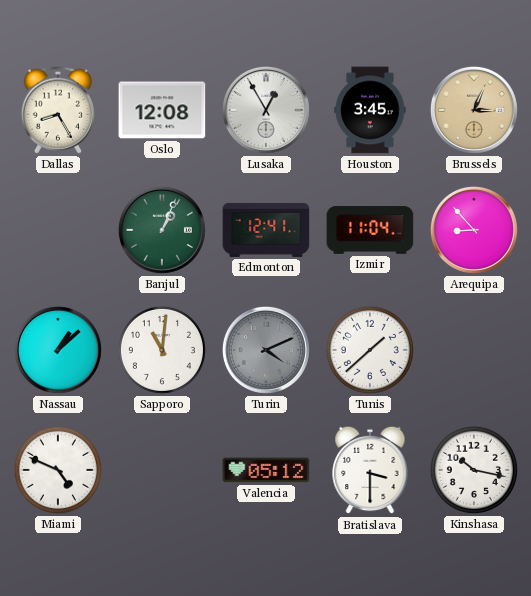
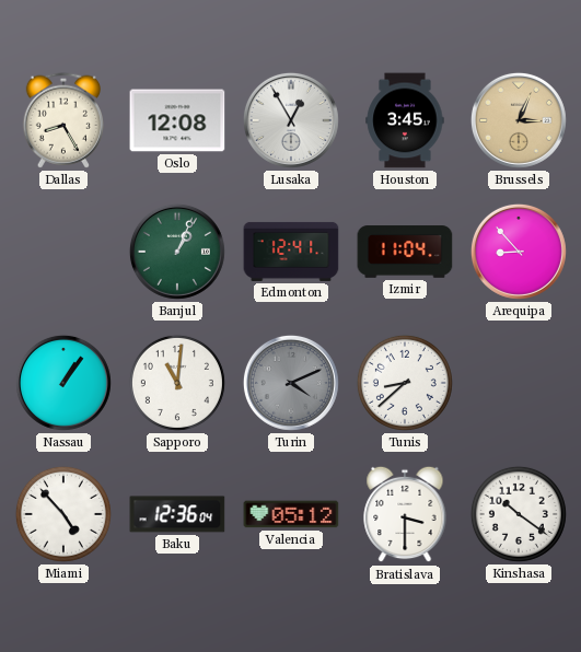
Nassau: 1:08 -> 1:06
Tunis: 1:38 -> 8:38
Miami: 4:49 -> 4:53
Baku: none -> 12:36
Kinshasa: 10:17 -> 10:21
